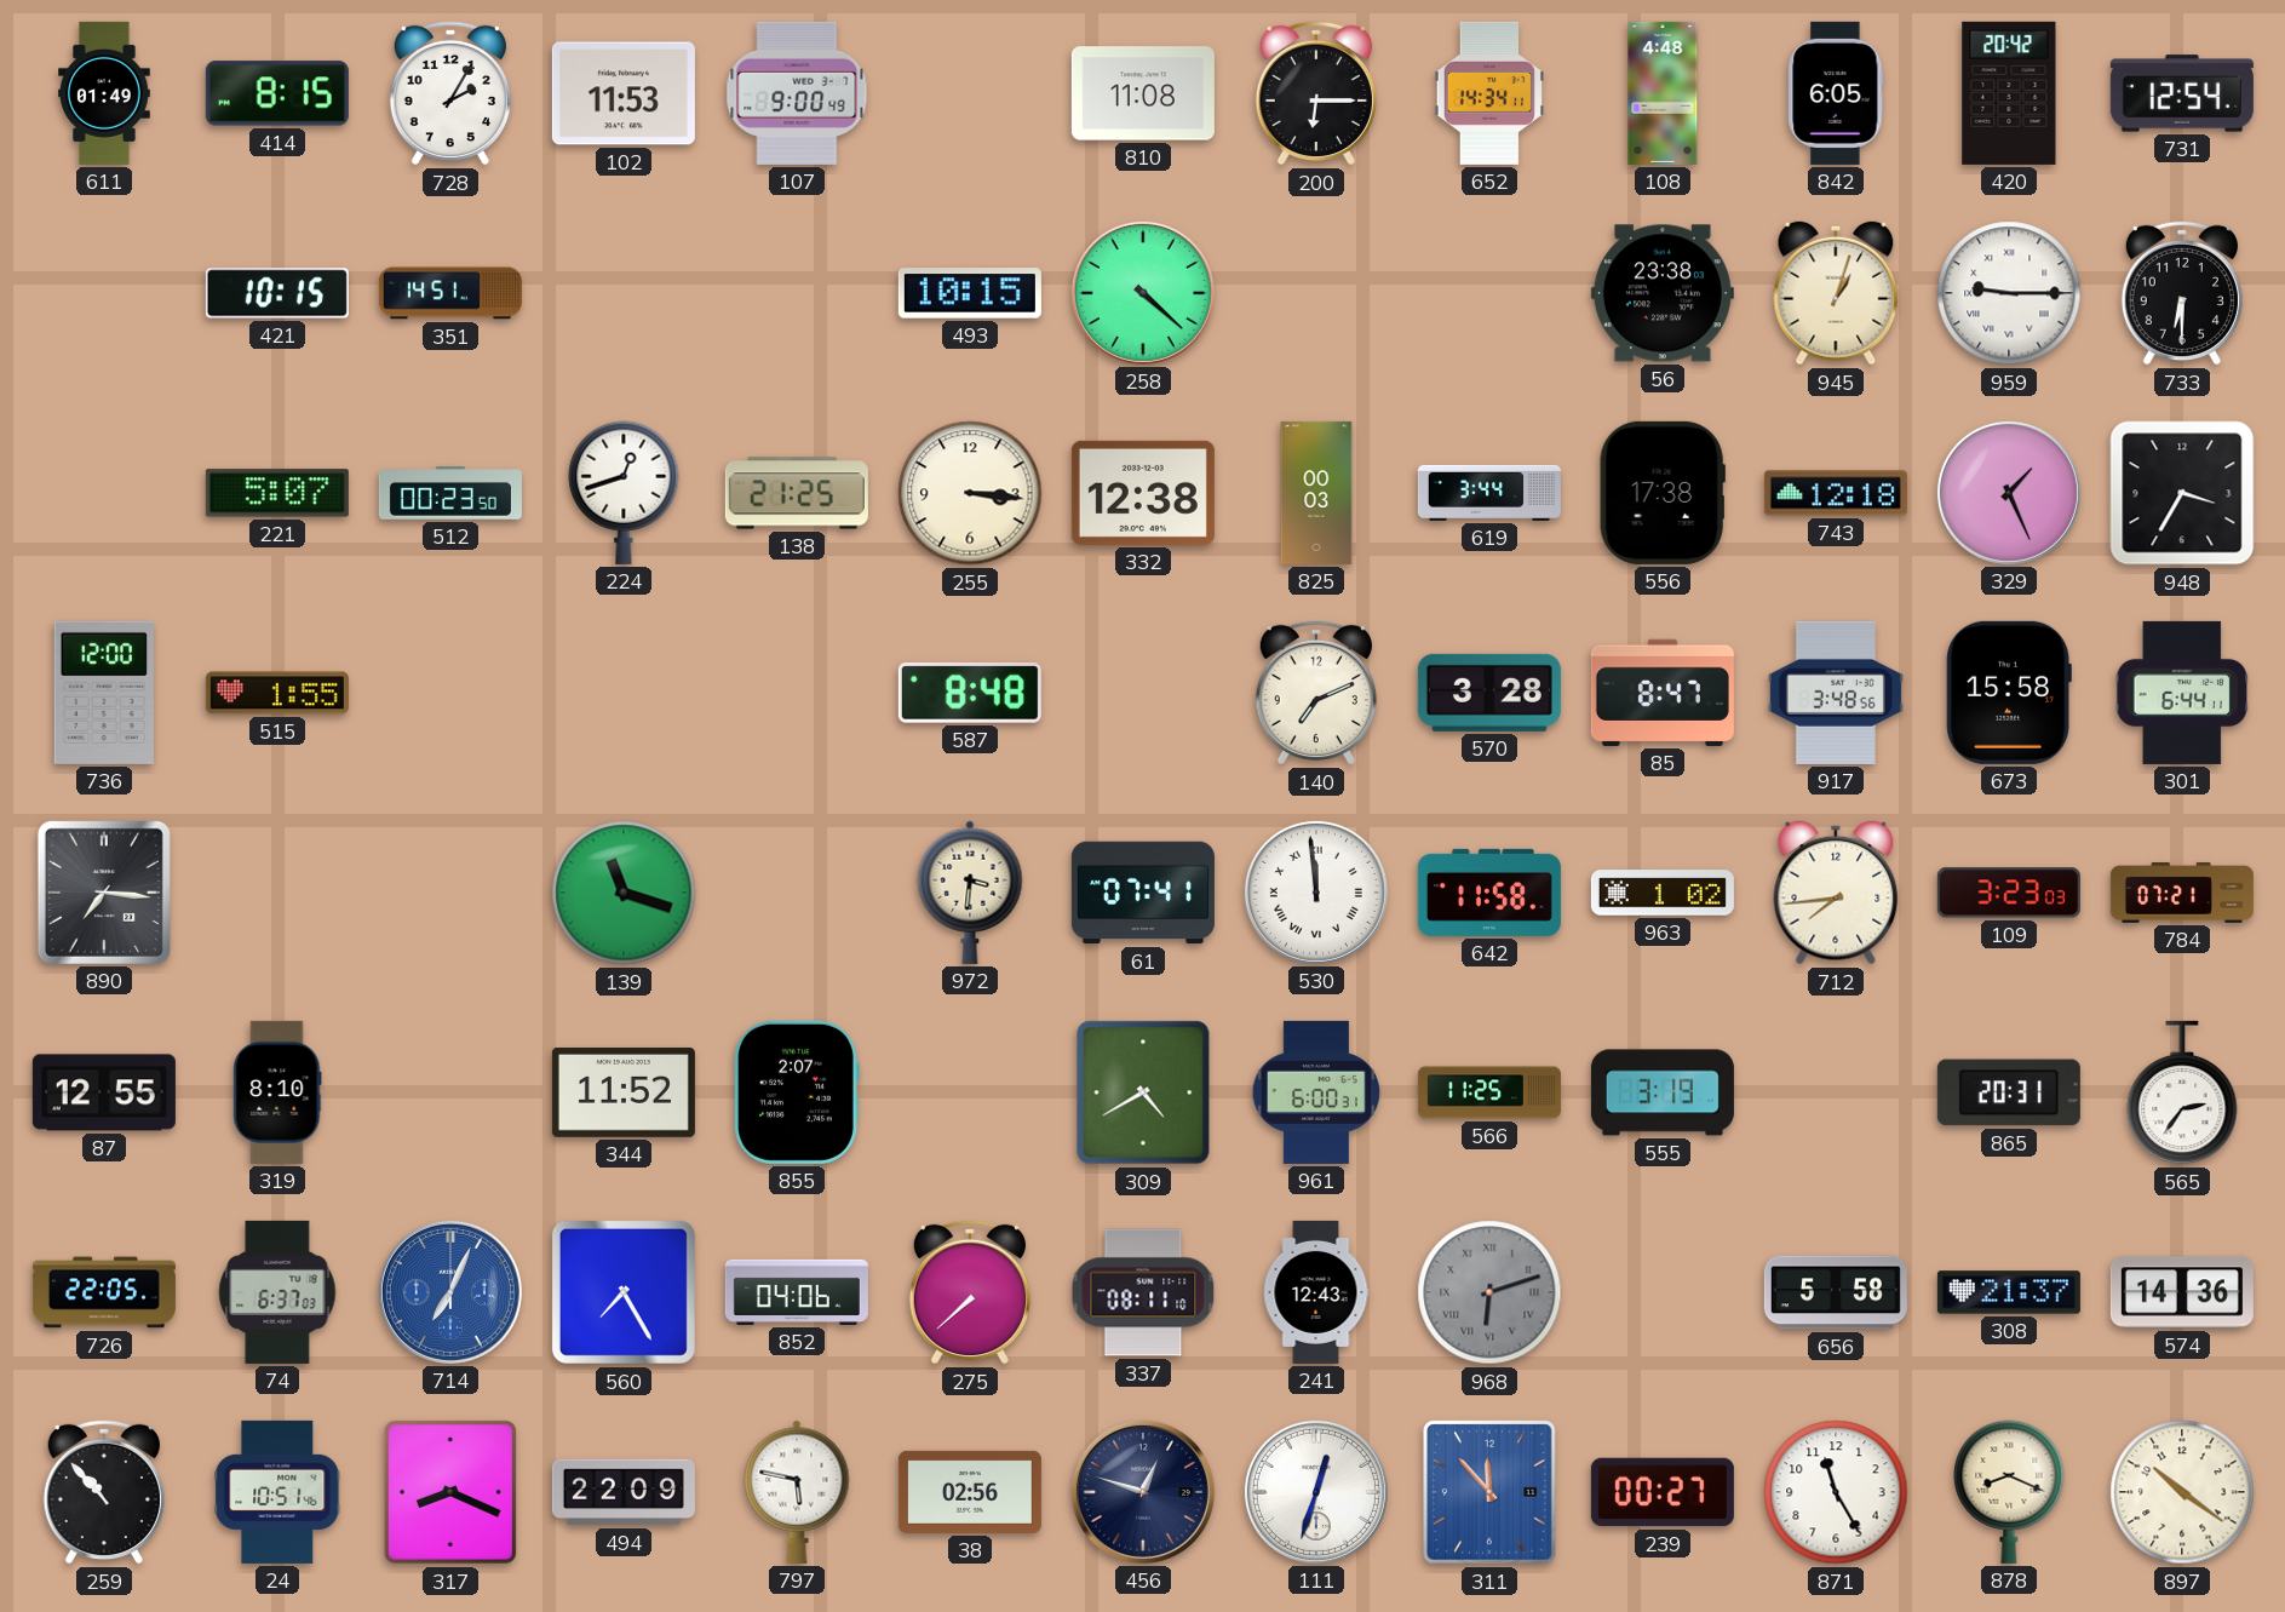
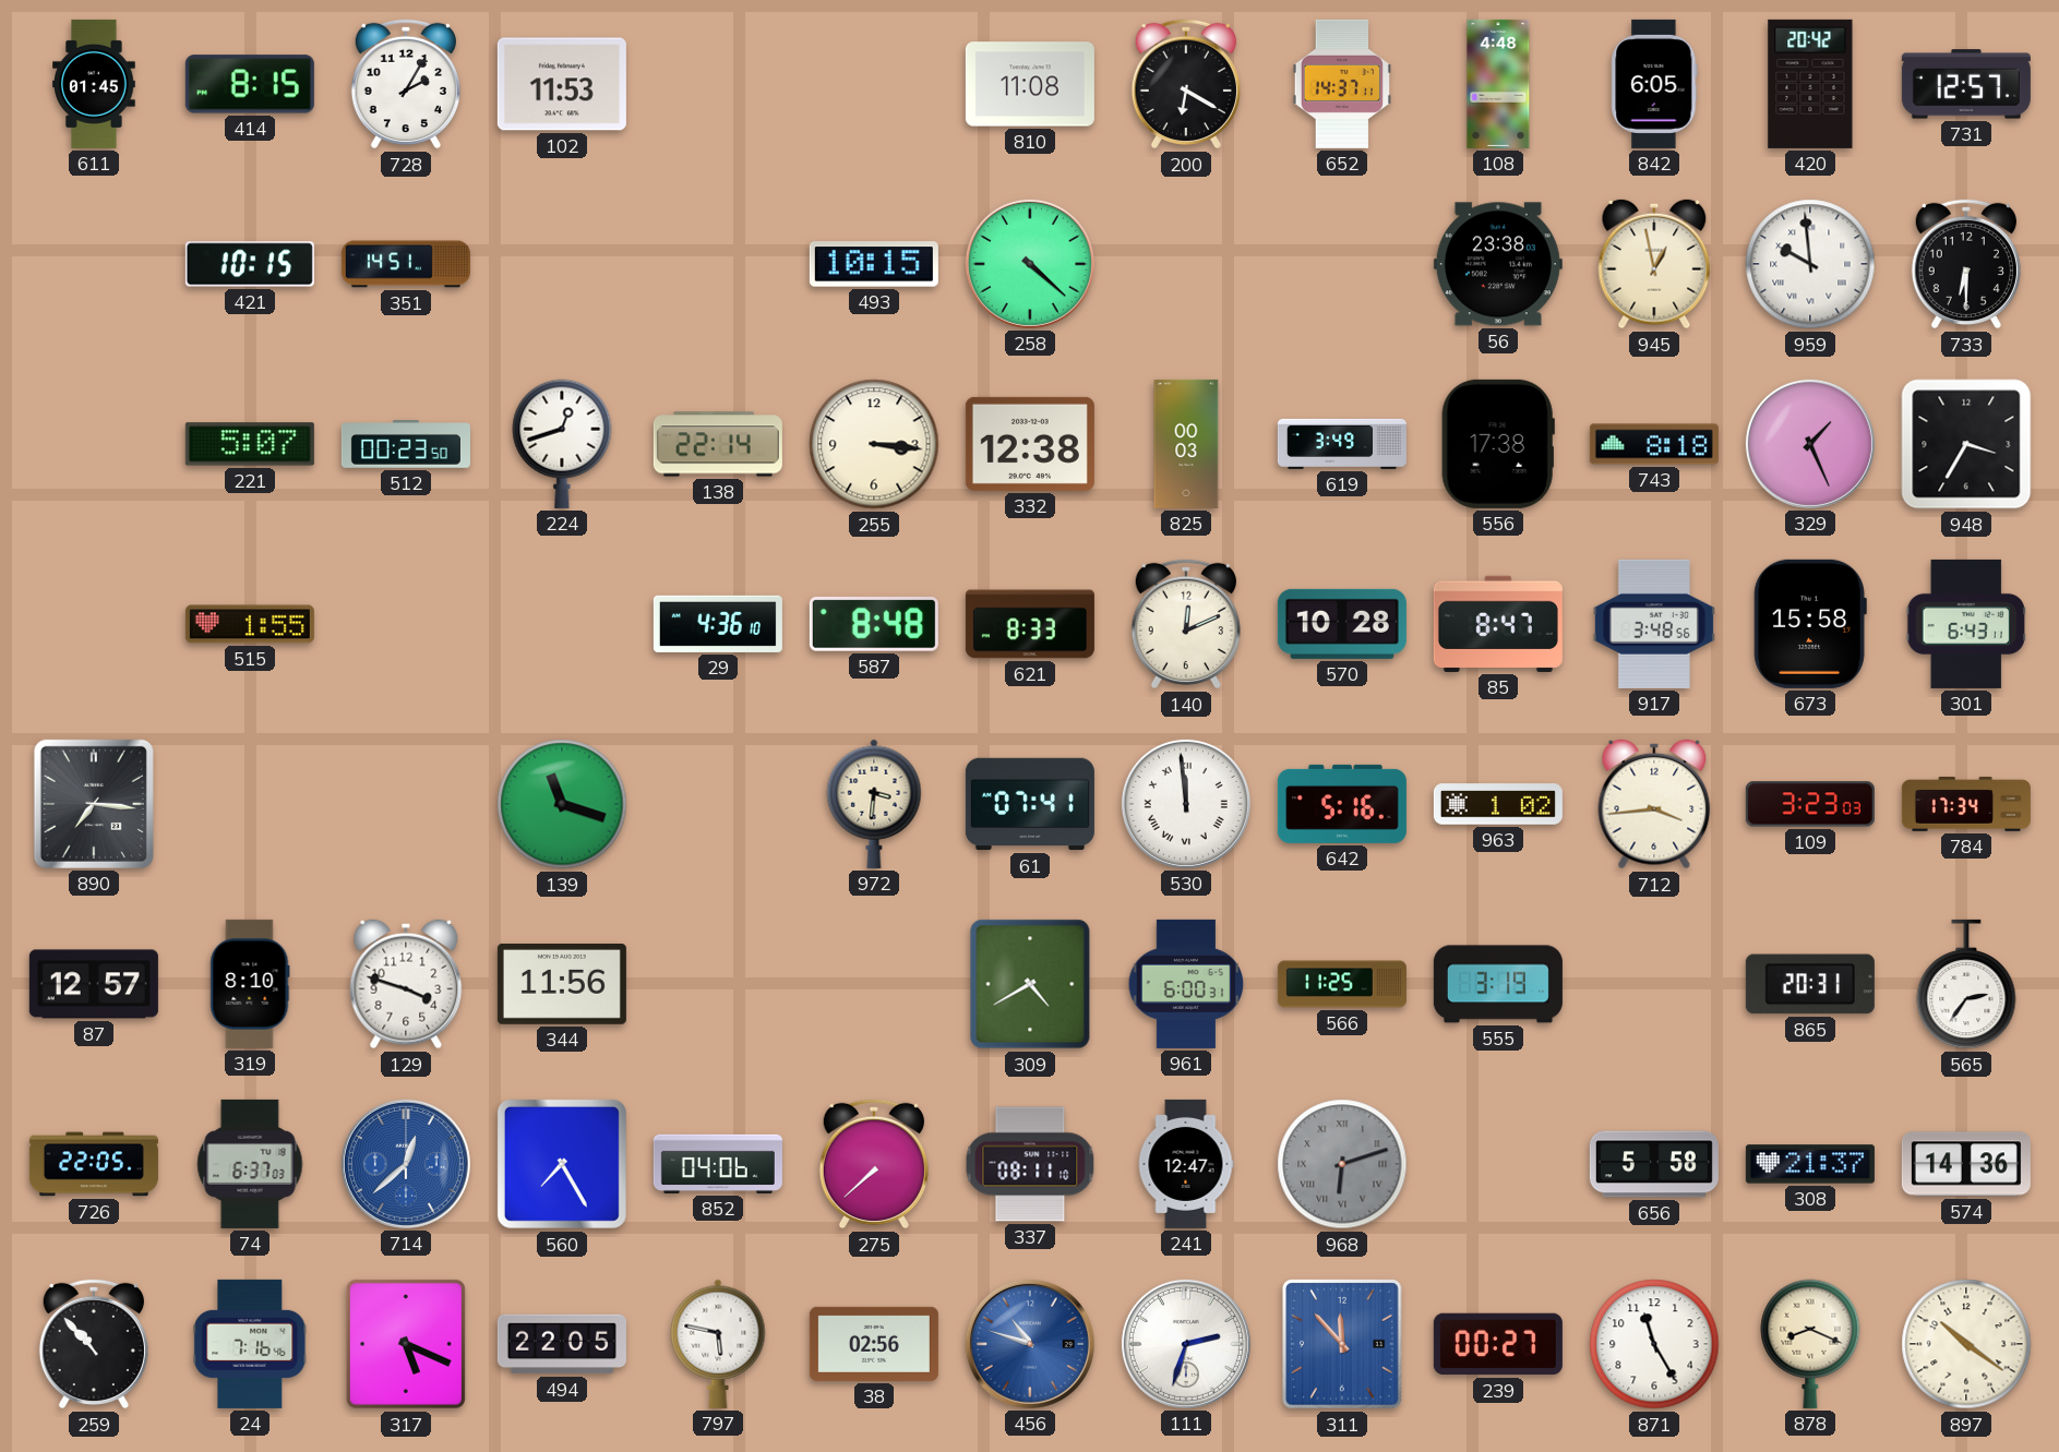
611: 01:49 -> 01:45
107: 9:00 -> none
200: 6:15 -> 6:20
652: 14:34 -> 14:37
731: 12:54 -> 12:57
945: 1:03 -> 12:58
959: 9:15 -> 9:59
138: 21:25 -> 22:14
619: 3:44 -> 3:49
743: 12:18 -> 8:18
736: 12:00 -> none
29: none -> 4:36
621: none -> 8:33
140: 7:11 -> 12:11
570: 3:28 -> 10:28
301: 6:44 -> 6:43
642: 11:58 -> 5:16
712: 7:44 -> 3:44
784: 07:21 -> 17:34
87: 12:55 -> 12:57
129: none -> 3:48
344: 11:52 -> 11:56
855: 2:07 -> none
714: 7:04 -> 12:38
241: 12:43 -> 12:47
24: 10:51 -> 7:16
317: 8:19 -> 5:19
494: 22:09 -> 22:05
456: 12:48 -> 10:48
456 dial: navy -> blue
111: 12:33 -> 2:33
